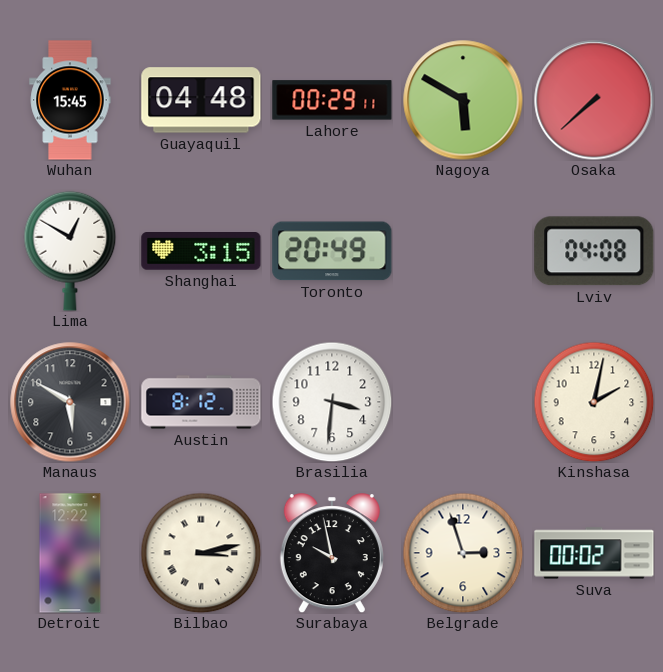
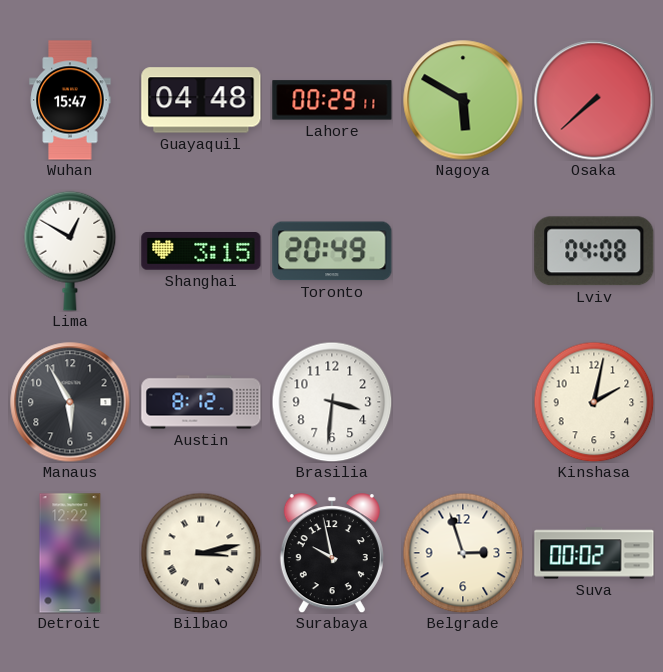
Wuhan: 15:45 -> 15:47
Manaus: 5:50 -> 5:55
